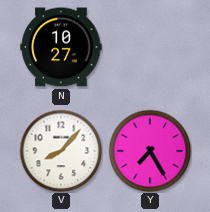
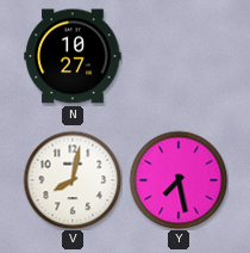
V: 8:07 -> 8:02
Y: 7:25 -> 7:28
